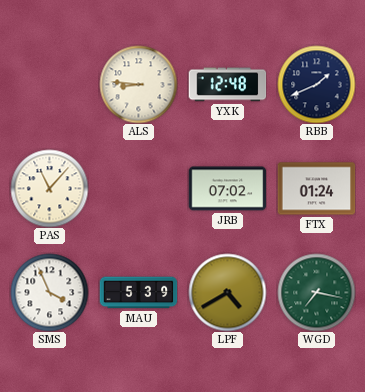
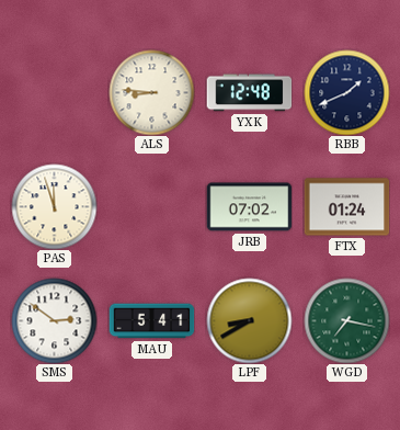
PAS: 11:07 -> 11:57
SMS: 3:56 -> 2:51
MAU: 5:39 -> 5:41
LPF: 4:40 -> 8:40
